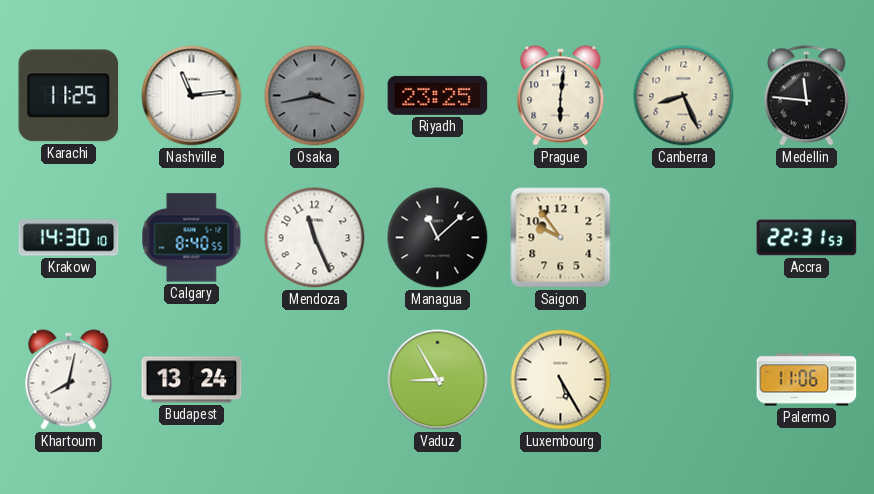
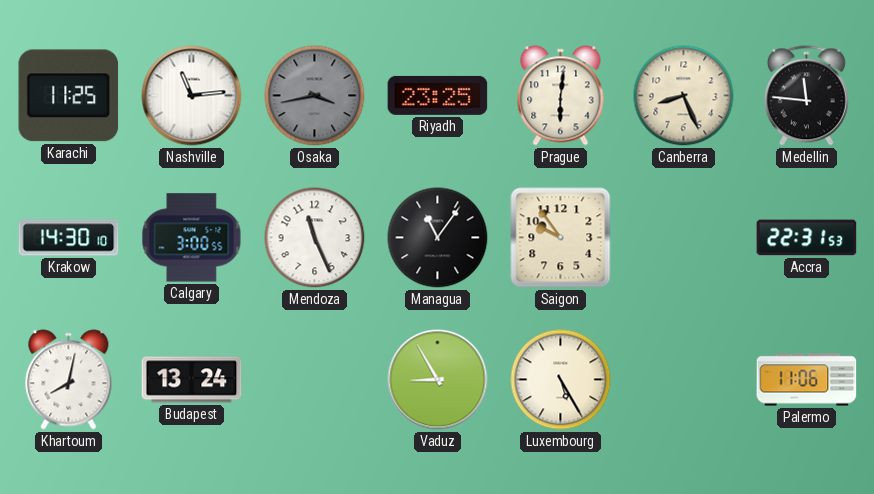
Calgary: 8:40 -> 3:00
Managua: 11:08 -> 11:06
